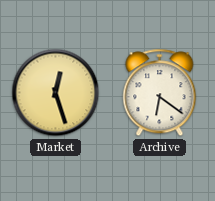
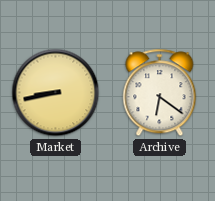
Market: 12:27 -> 8:43
